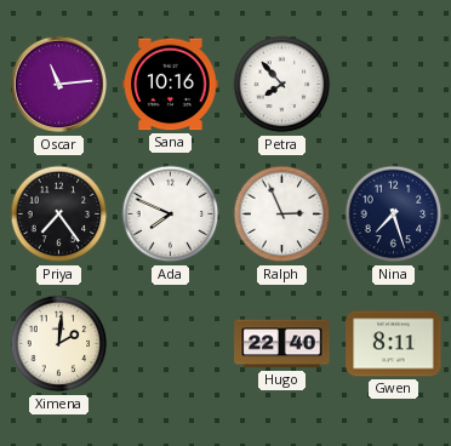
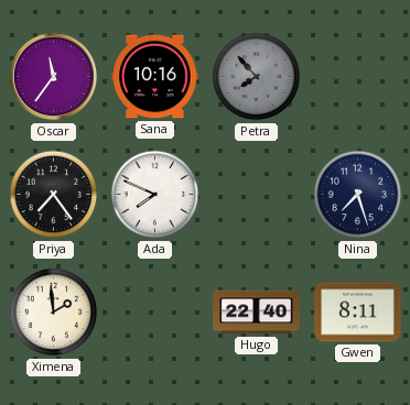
Oscar: 11:14 -> 11:36
Petra dial: white -> grey
Ralph: 2:56 -> none
Ximena: 2:01 -> 1:59
